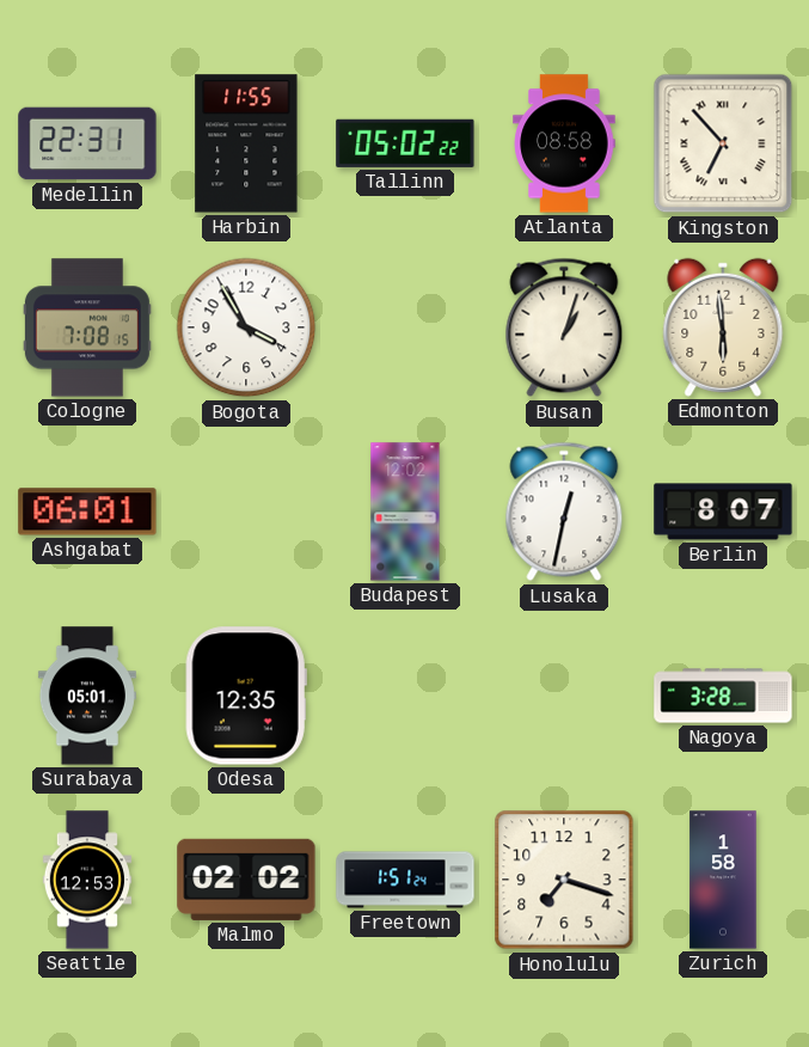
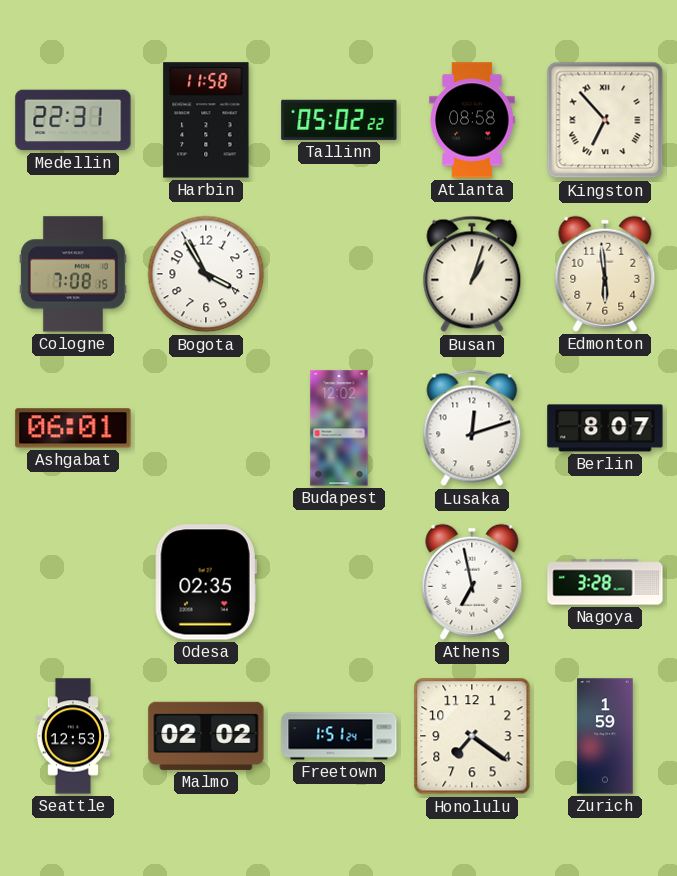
Harbin: 11:55 -> 11:58
Lusaka: 12:32 -> 12:12
Surabaya: 05:01 -> none
Odesa: 12:35 -> 02:35
Athens: none -> 6:58
Honolulu: 7:18 -> 7:21
Zurich: 1:58 -> 1:59
